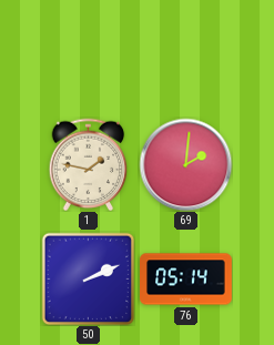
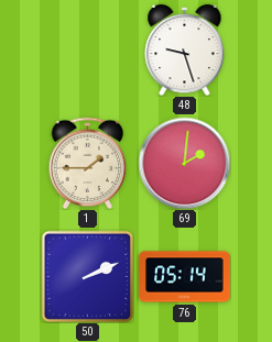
48: none -> 9:27
1: 1:47 -> 1:45
